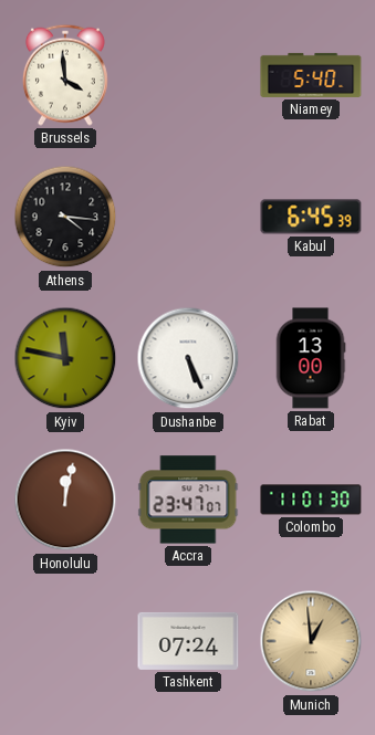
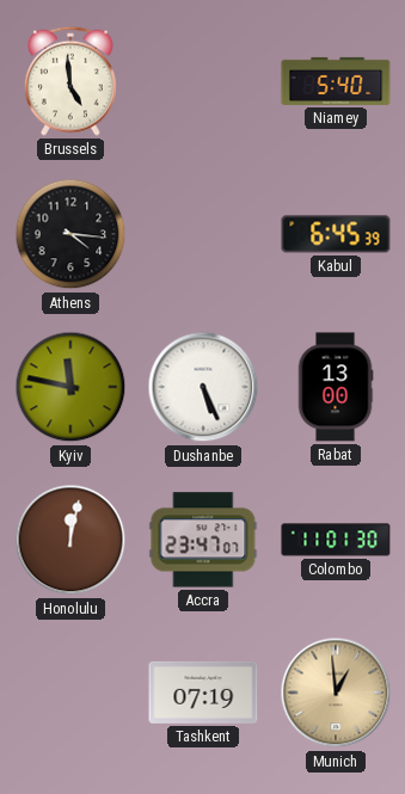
Brussels: 3:59 -> 4:59
Tashkent: 07:24 -> 07:19
